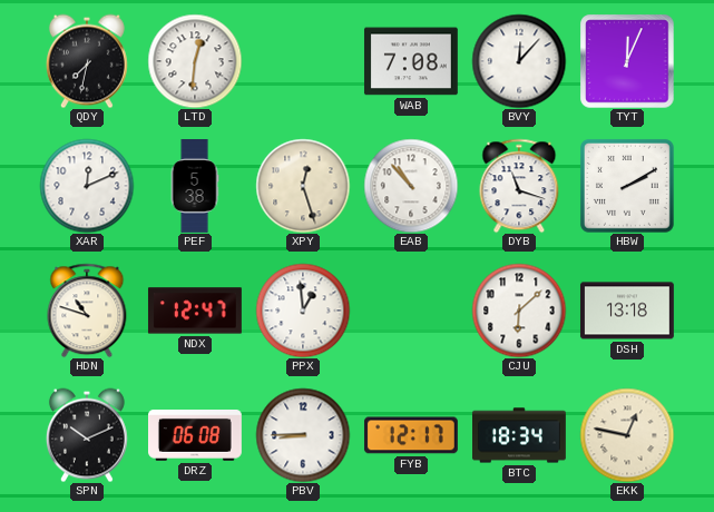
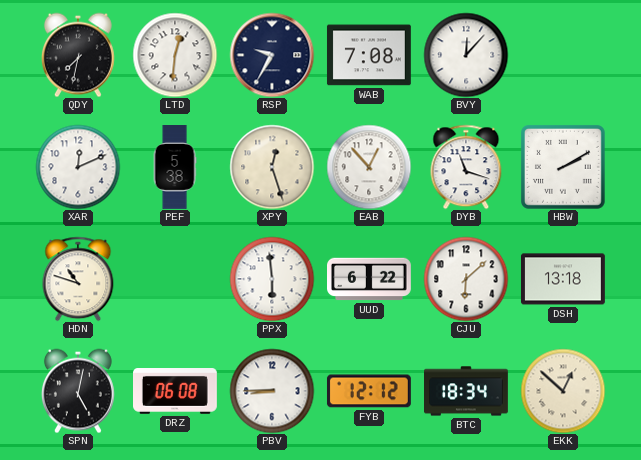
RSP: none -> 9:35
TYT: 12:04 -> none
EAB: 10:53 -> 12:53
NDX: 12:47 -> none
PPX: 12:59 -> 5:59
UUD: none -> 6:22
SPN: 10:11 -> 5:02
FYB: 12:17 -> 12:12
EKK: 12:47 -> 12:52
